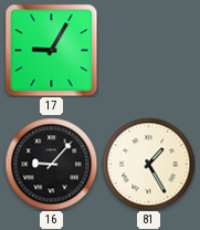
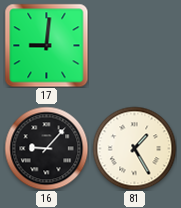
17: 9:05 -> 9:01
